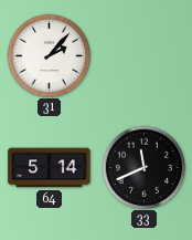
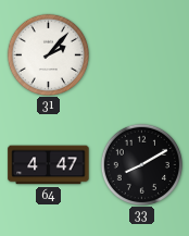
64: 5:14 -> 4:47
33: 11:41 -> 8:10
